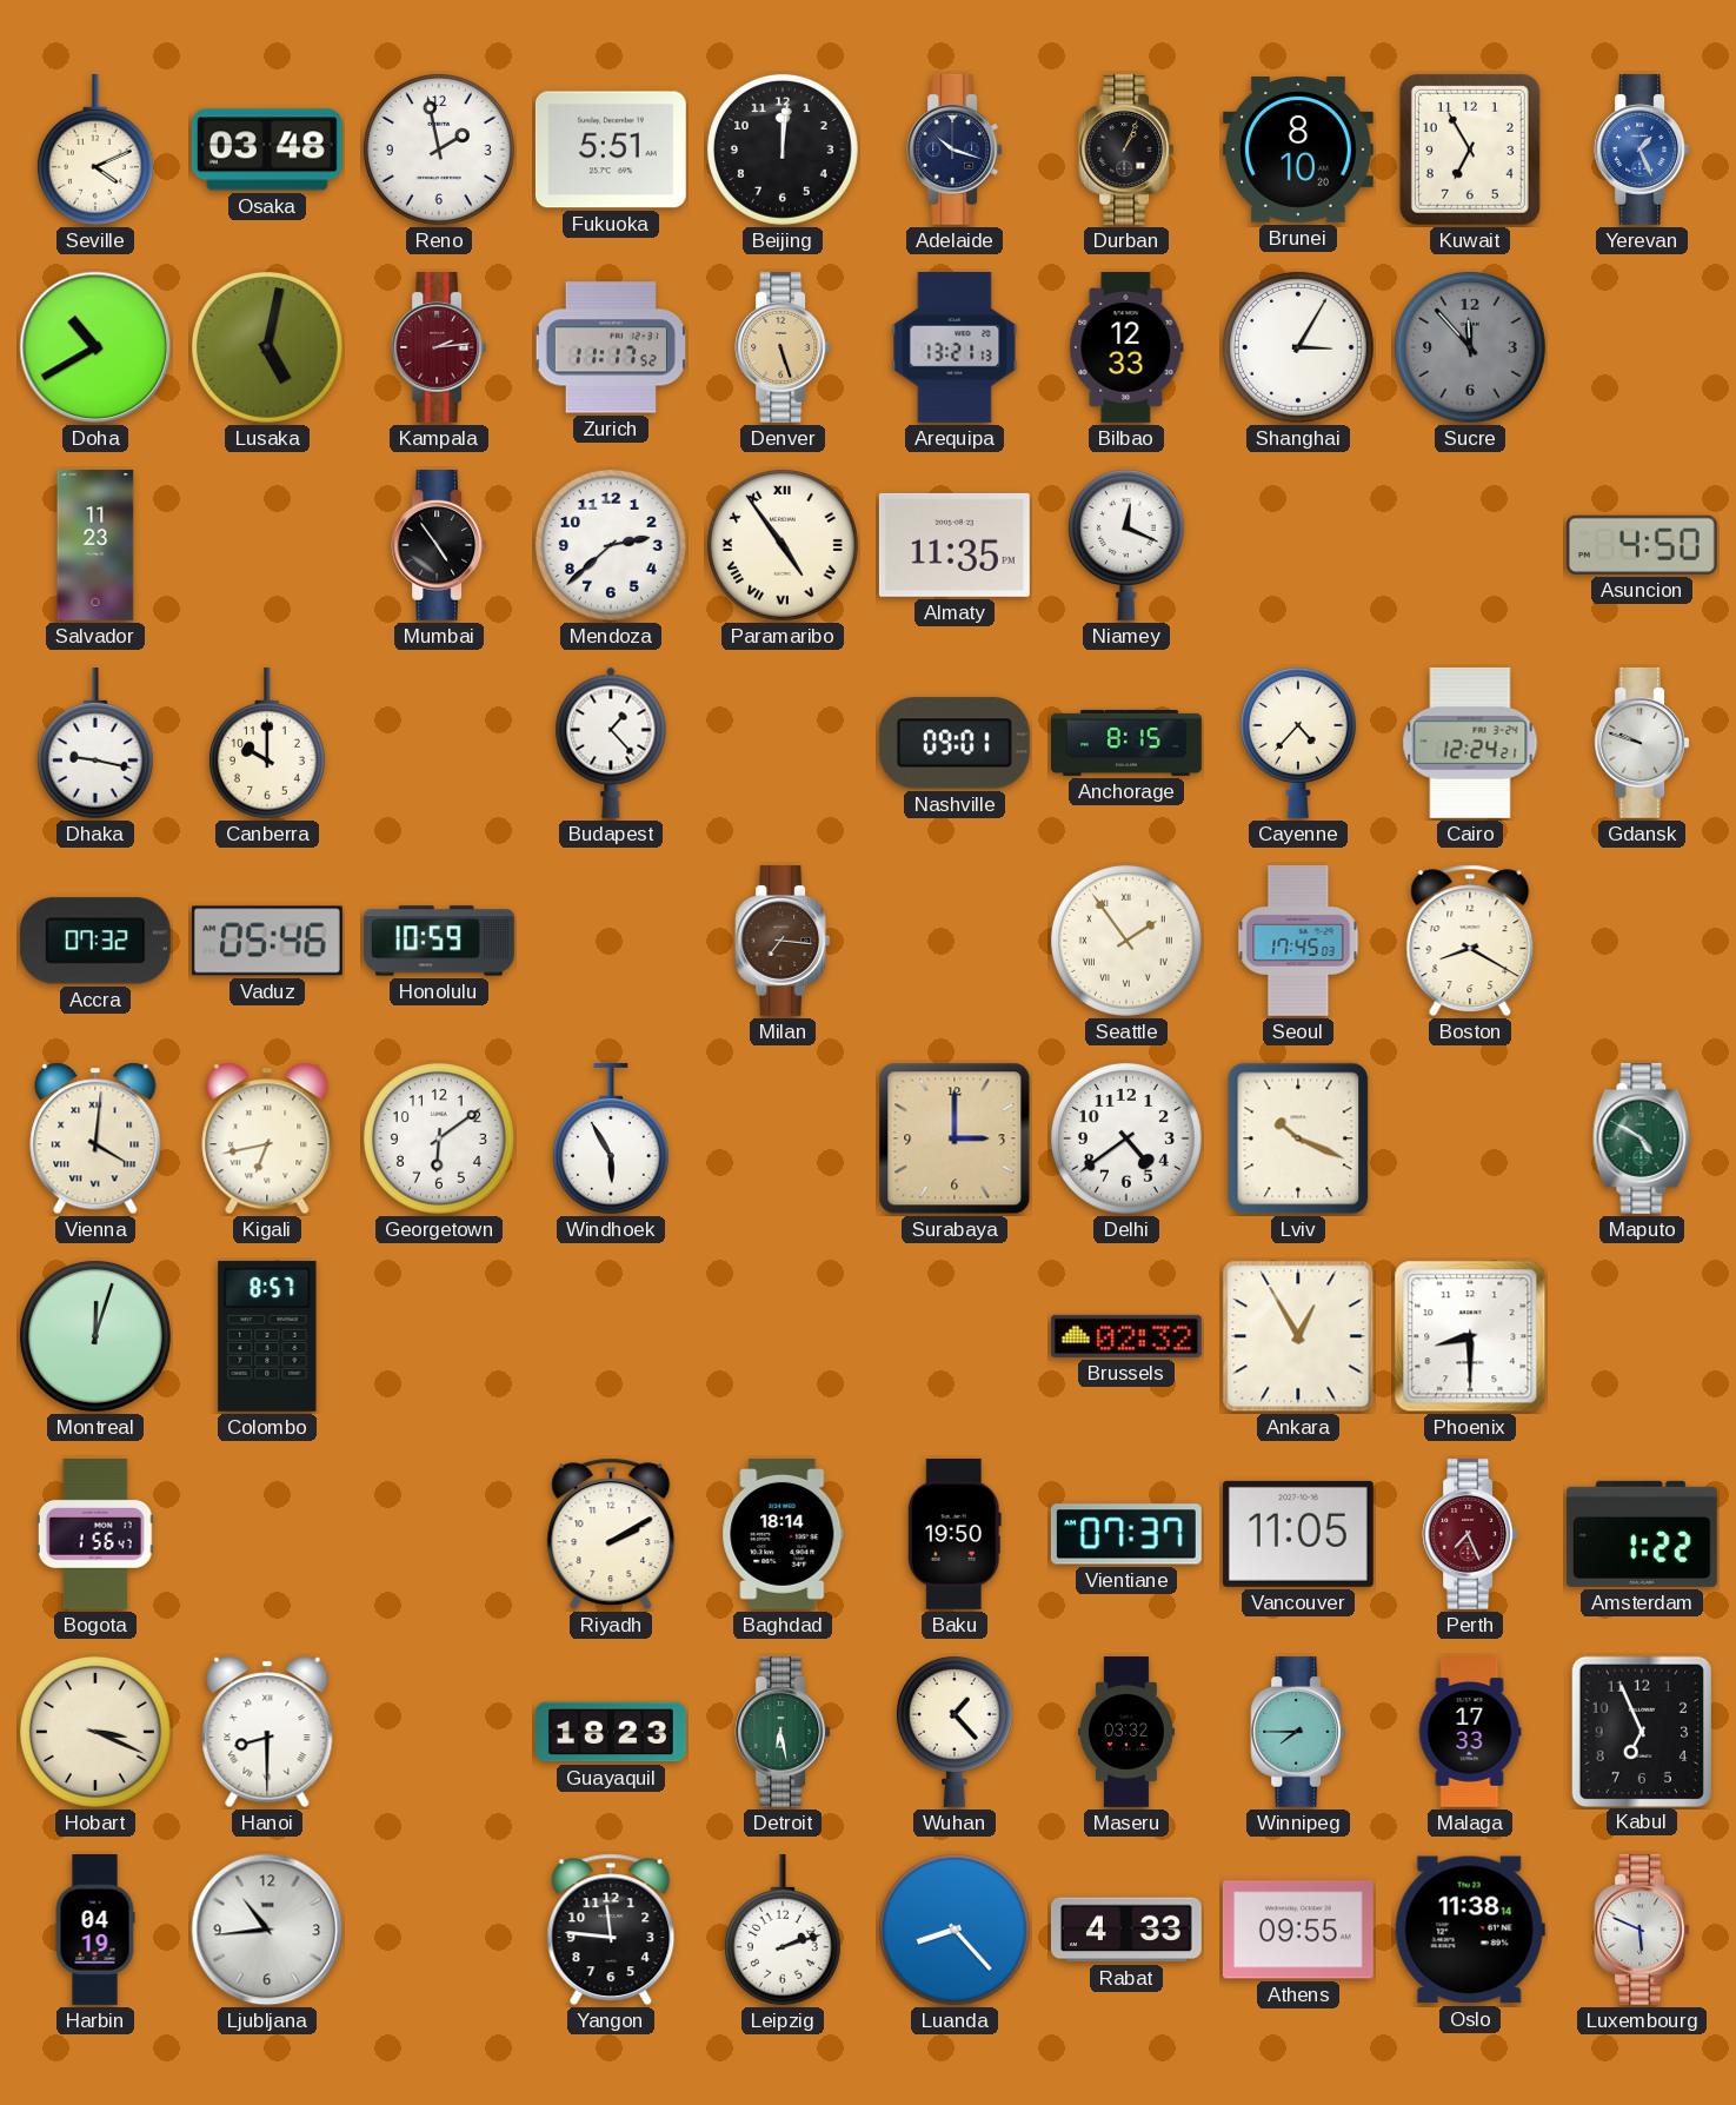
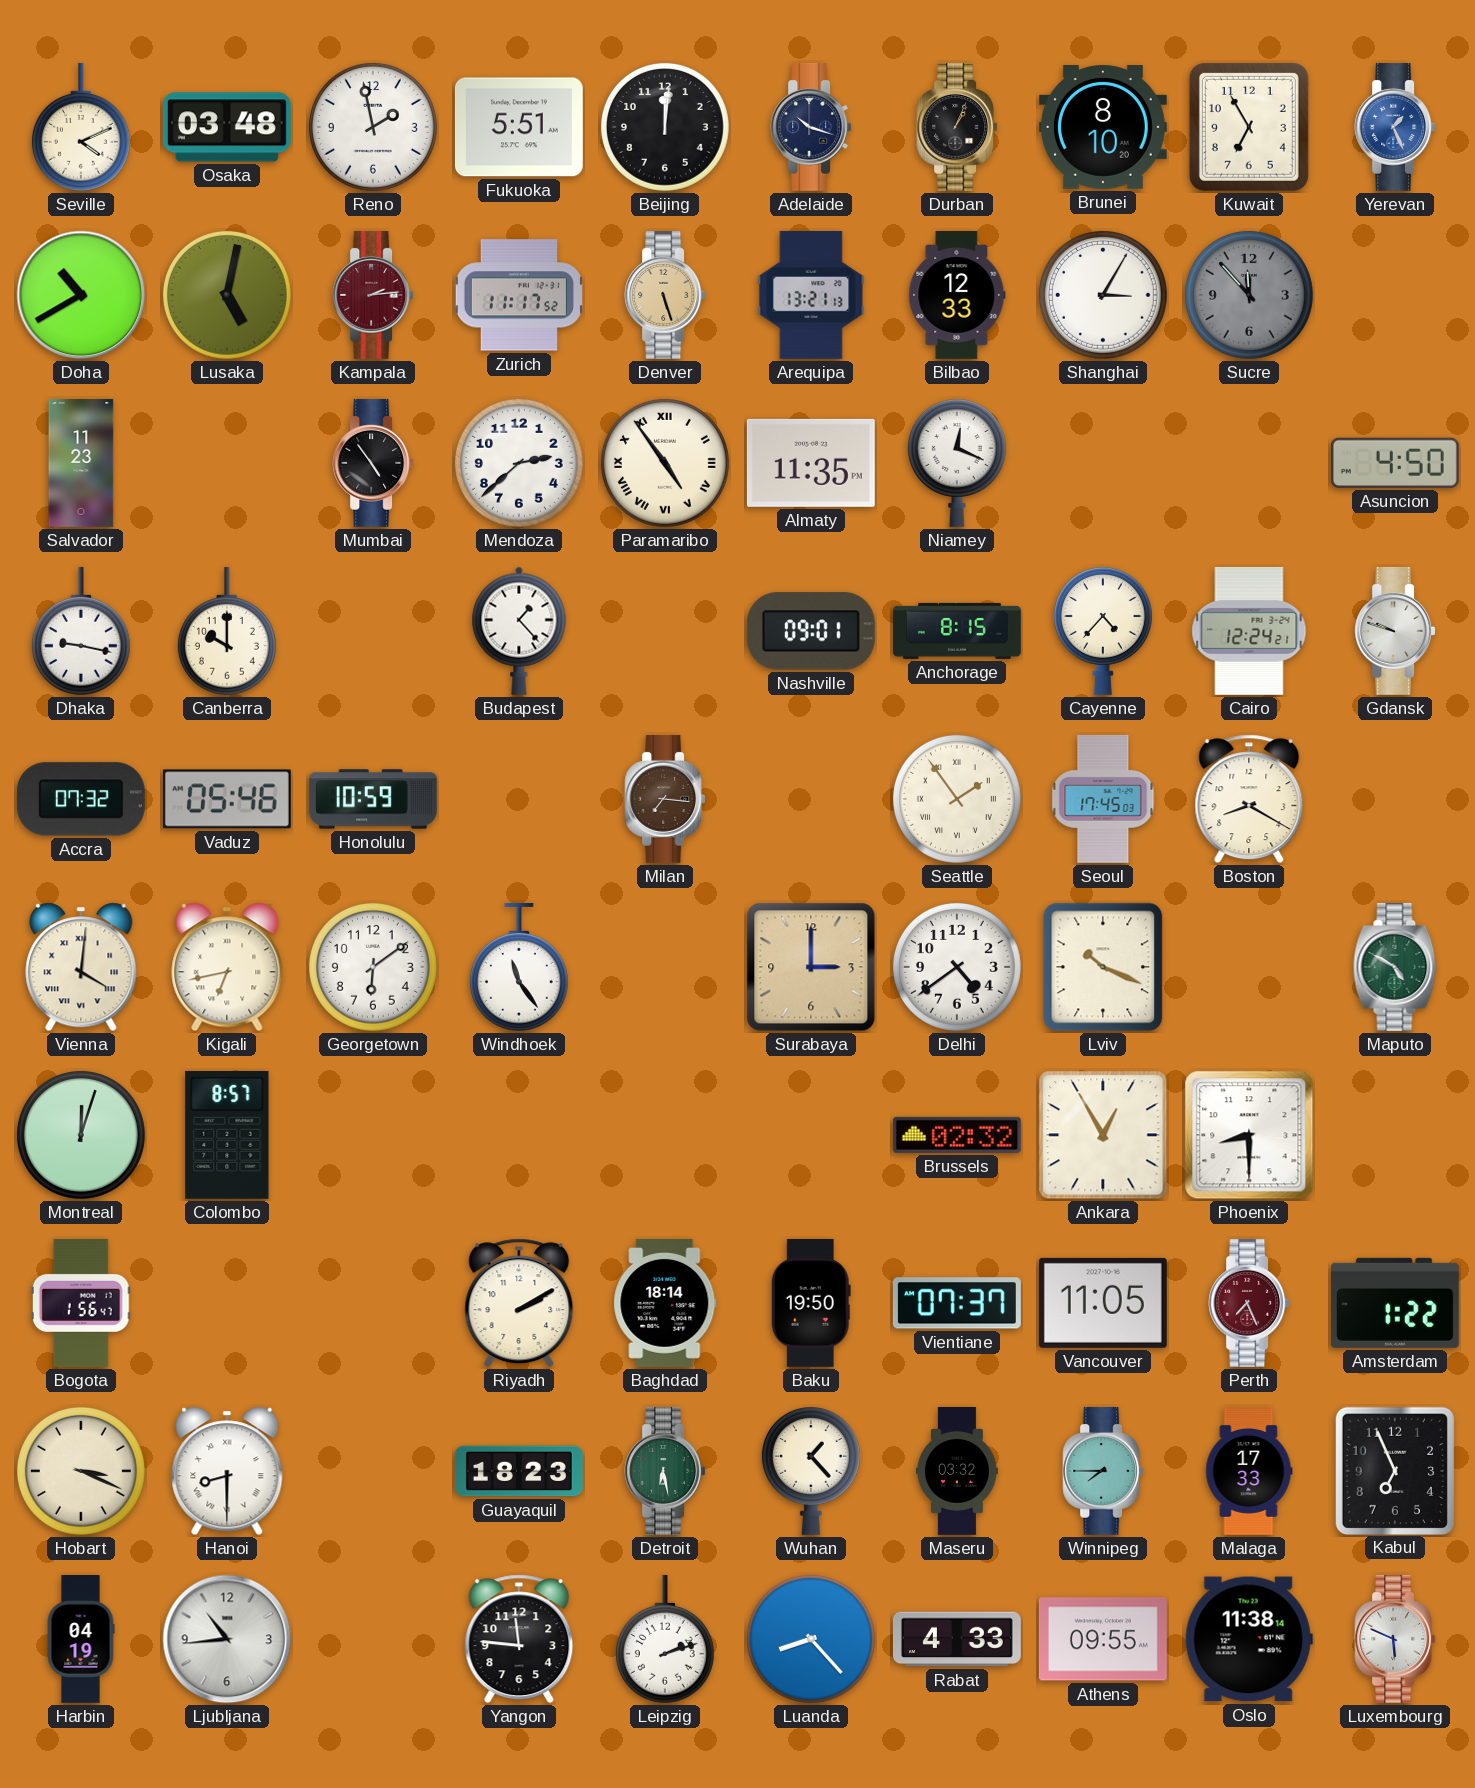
Windhoek: 5:55 -> 11:24
